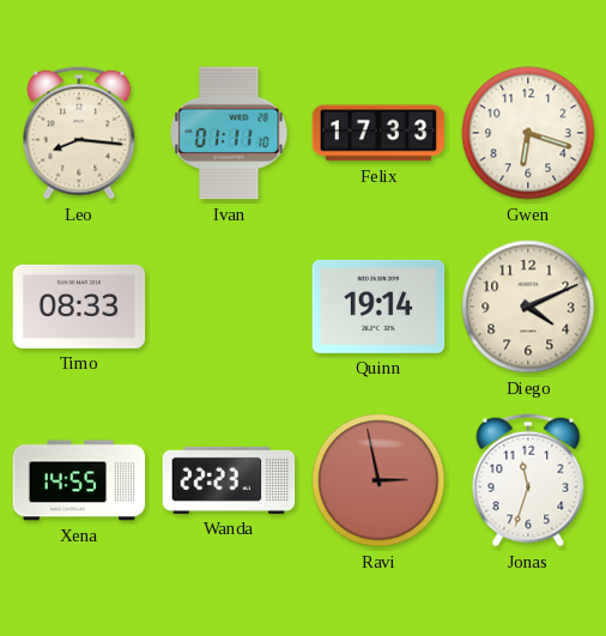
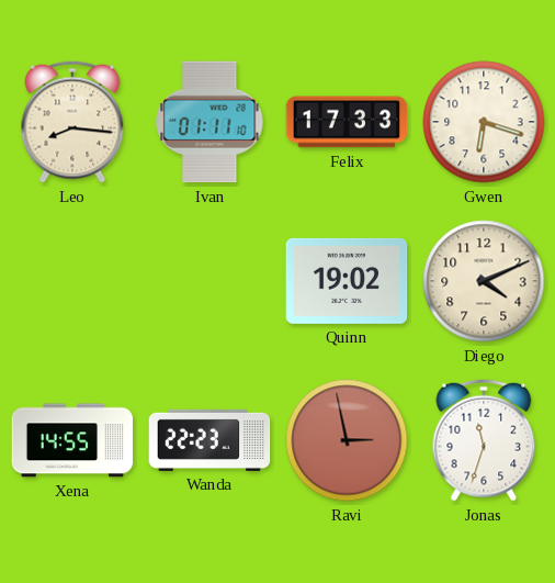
Timo: 08:33 -> none
Quinn: 19:14 -> 19:02
